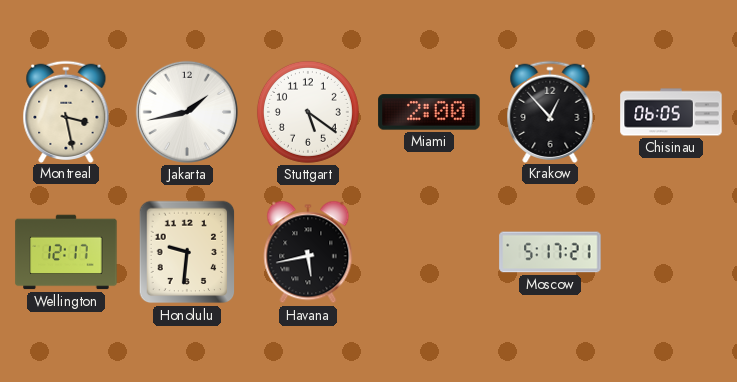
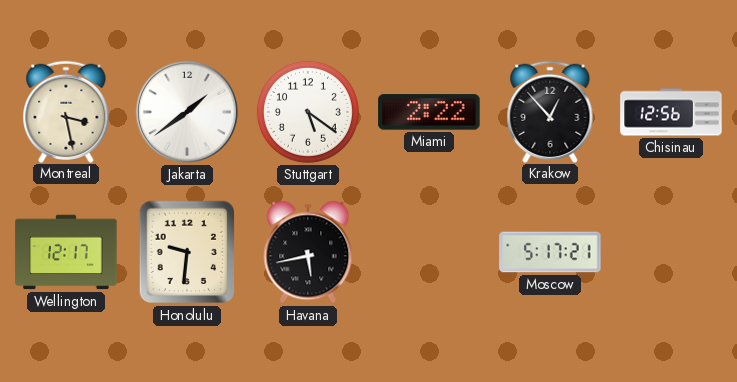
Jakarta: 1:43 -> 1:39
Miami: 2:00 -> 2:22
Chisinau: 06:05 -> 12:56
